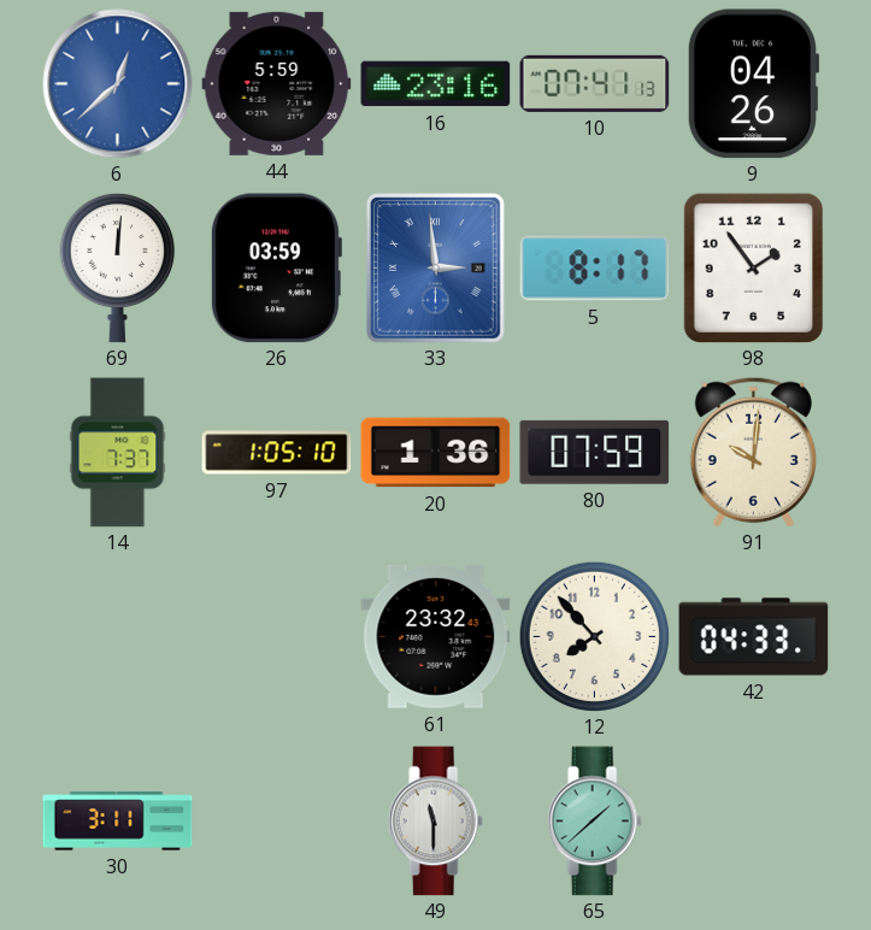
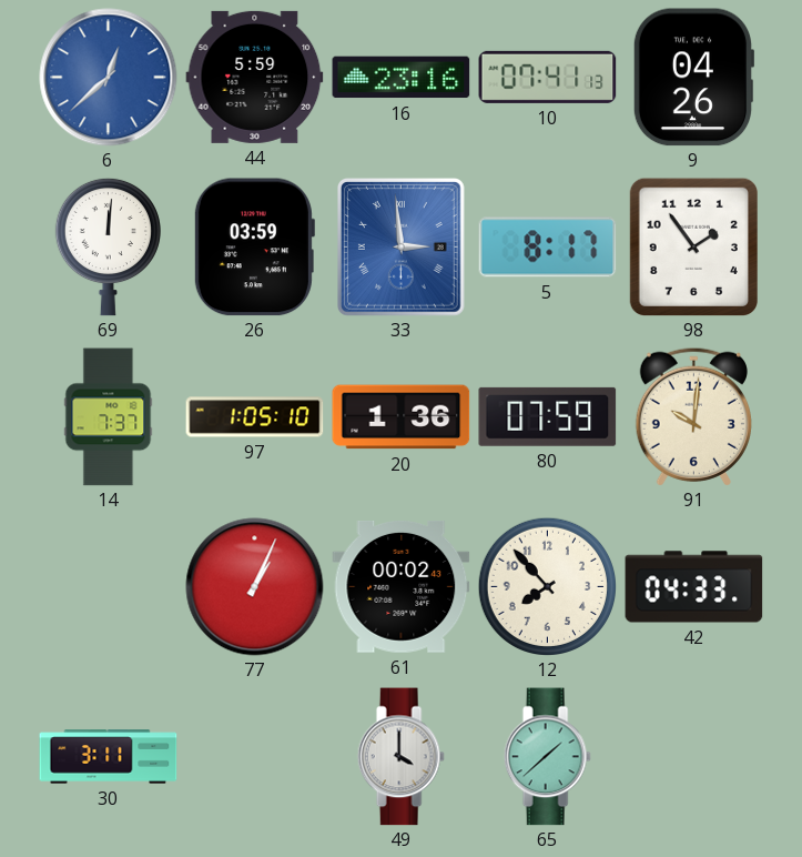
77: none -> 1:04
61: 23:32 -> 00:02
49: 11:30 -> 4:00
